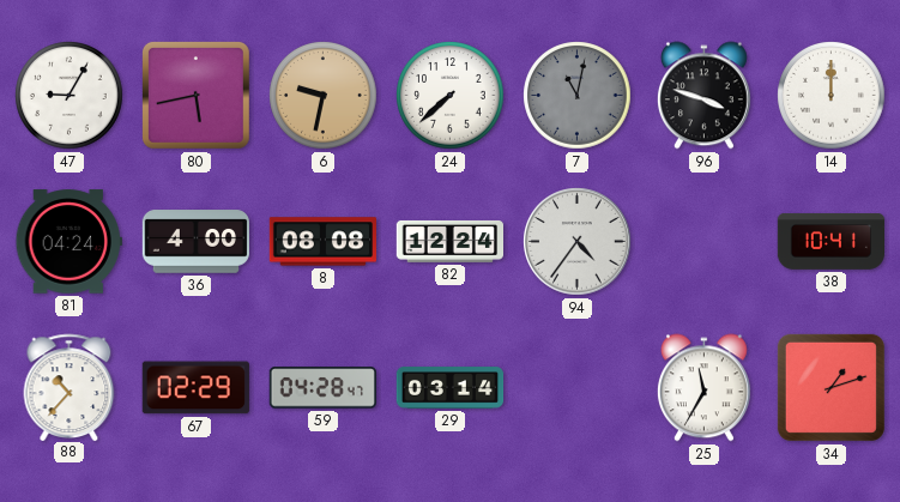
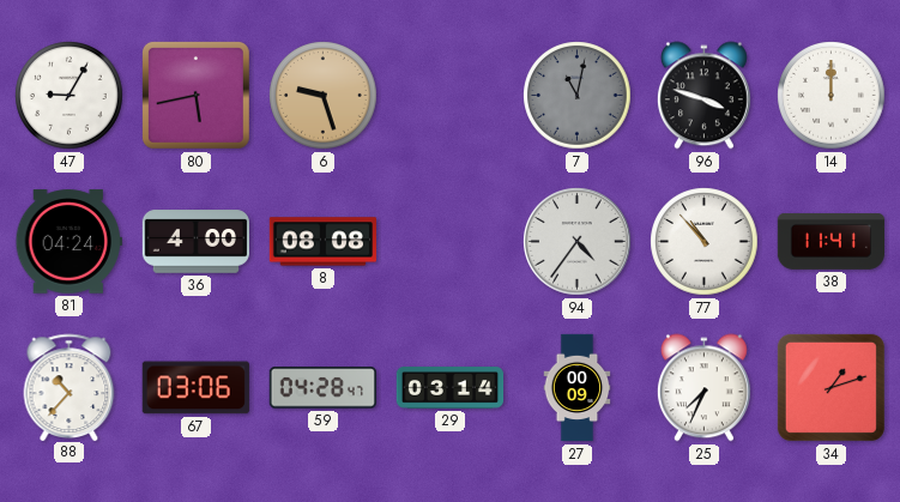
6: 9:32 -> 9:27
24: 7:38 -> none
82: 12:24 -> none
77: none -> 10:53
38: 10:41 -> 11:41
67: 02:29 -> 03:06
27: none -> 00:09
25: 11:35 -> 7:34
